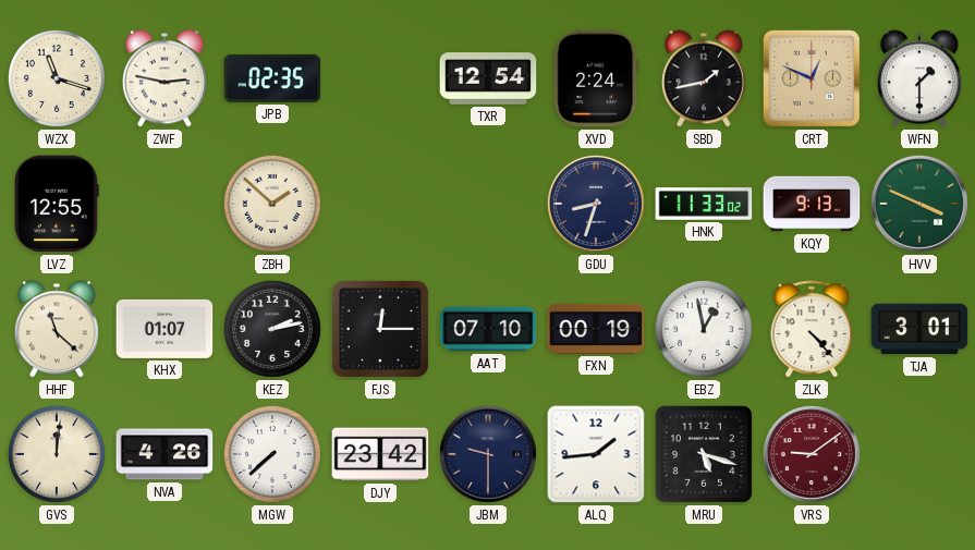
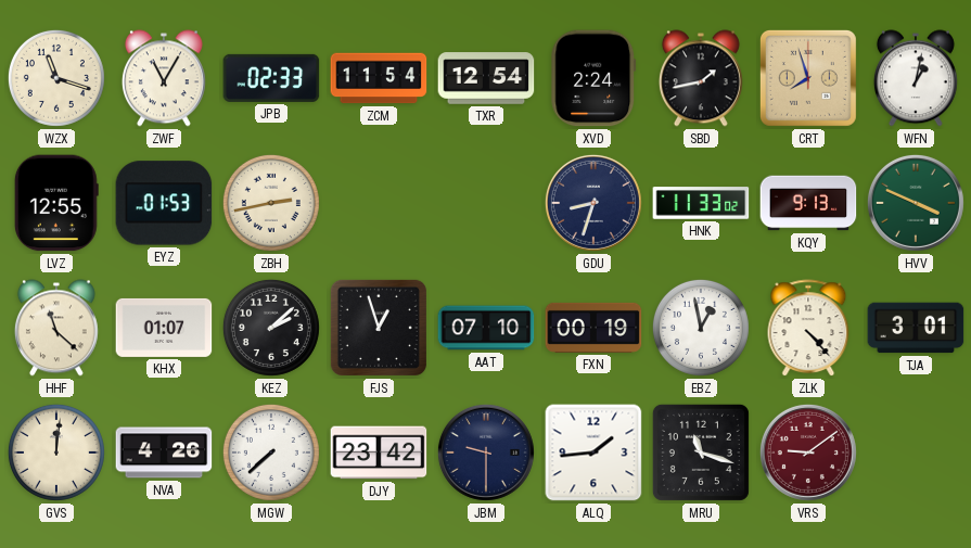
ZWF: 2:47 -> 11:05
JPB: 02:35 -> 02:33
ZCM: none -> 11:54
CRT: 12:49 -> 7:57
WFN: 1:30 -> 1:02
EYZ: none -> 01:53
ZBH: 1:52 -> 2:43
KEZ: 2:13 -> 2:08
FJS: 12:15 -> 12:57
MRU: 5:18 -> 11:18
